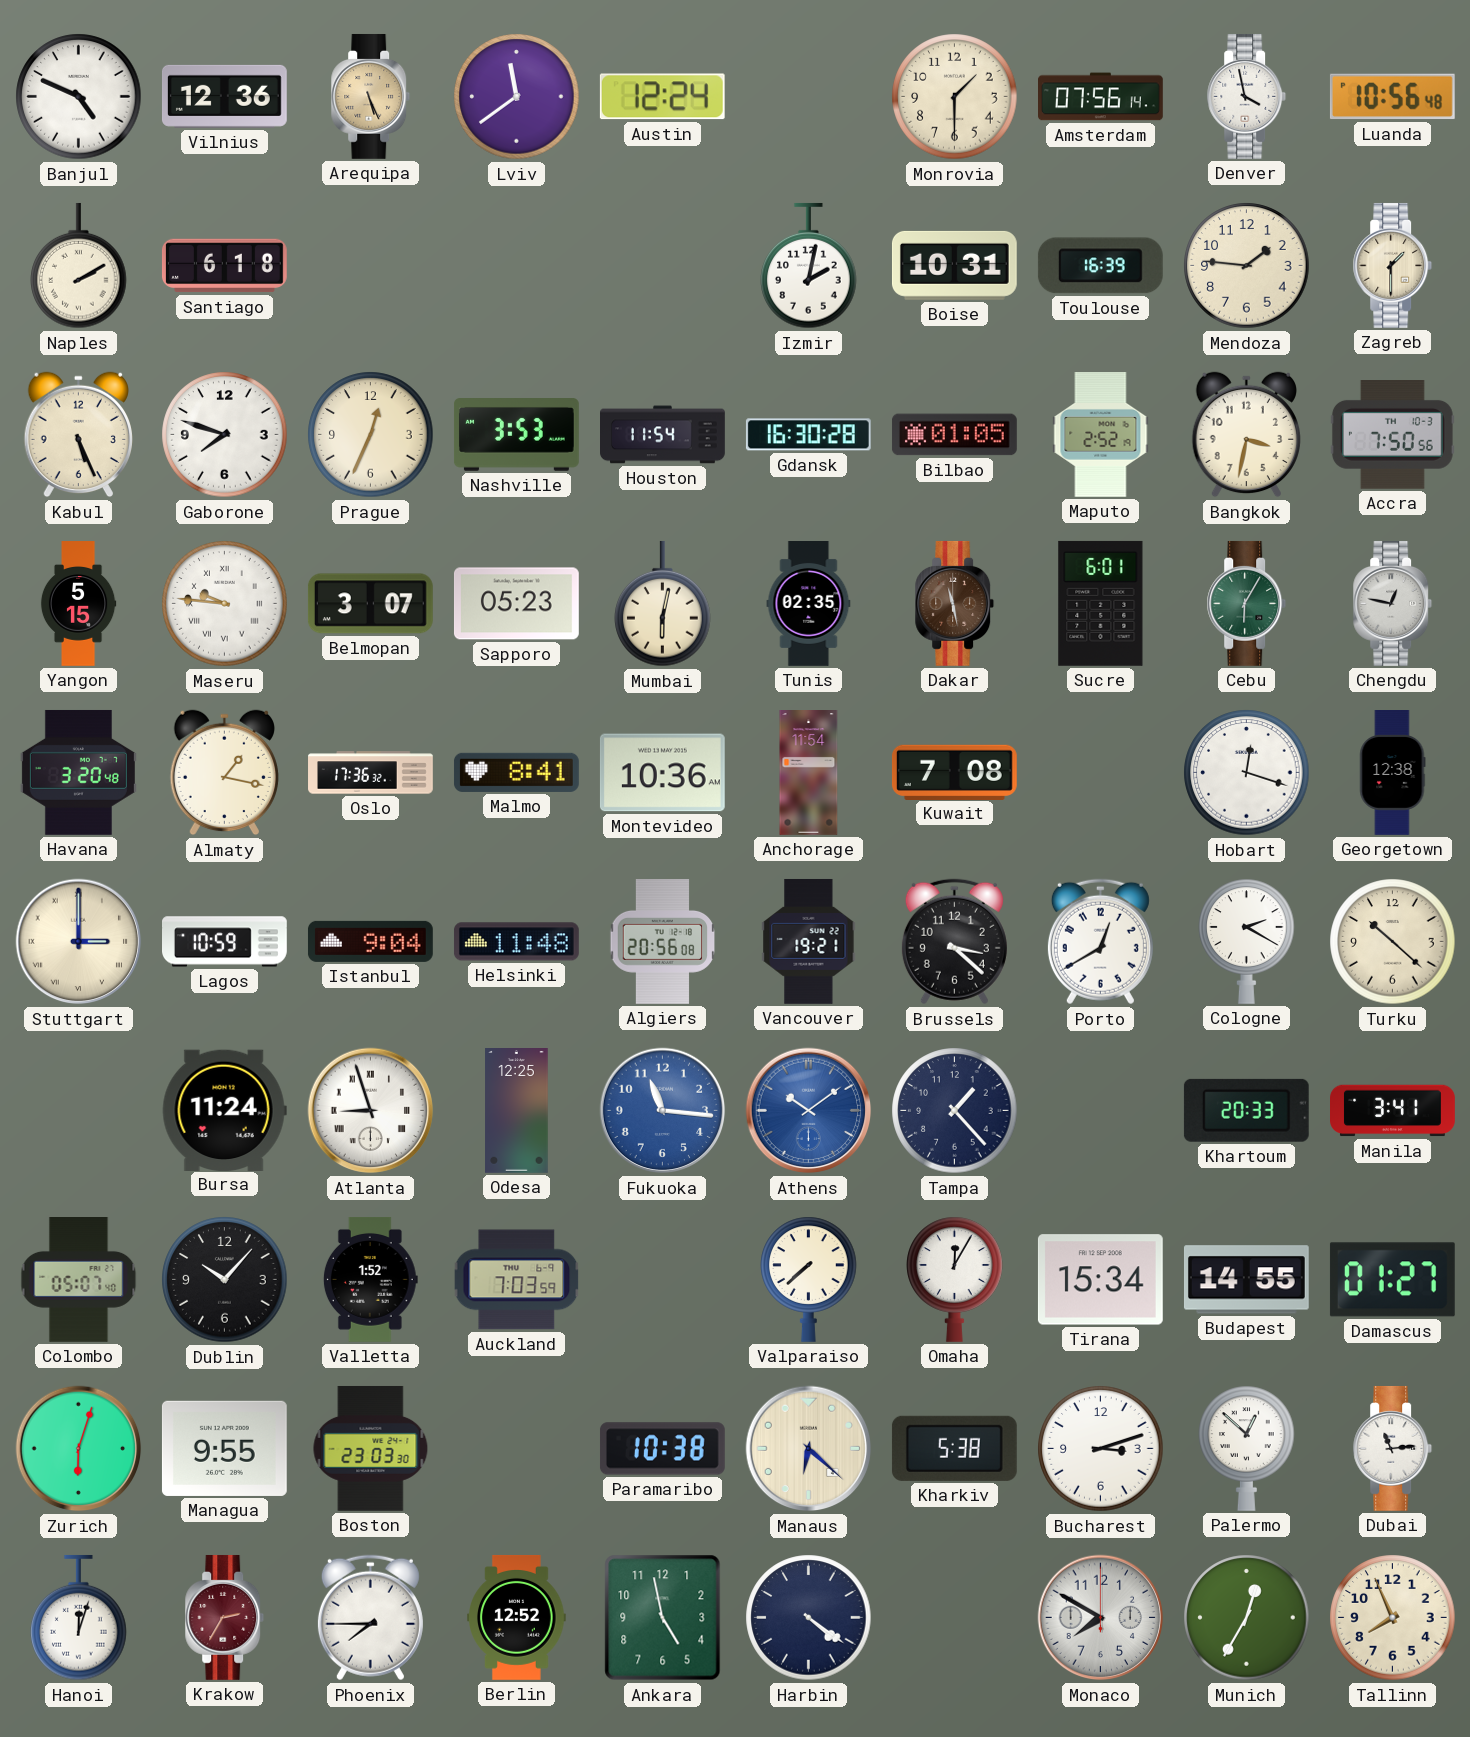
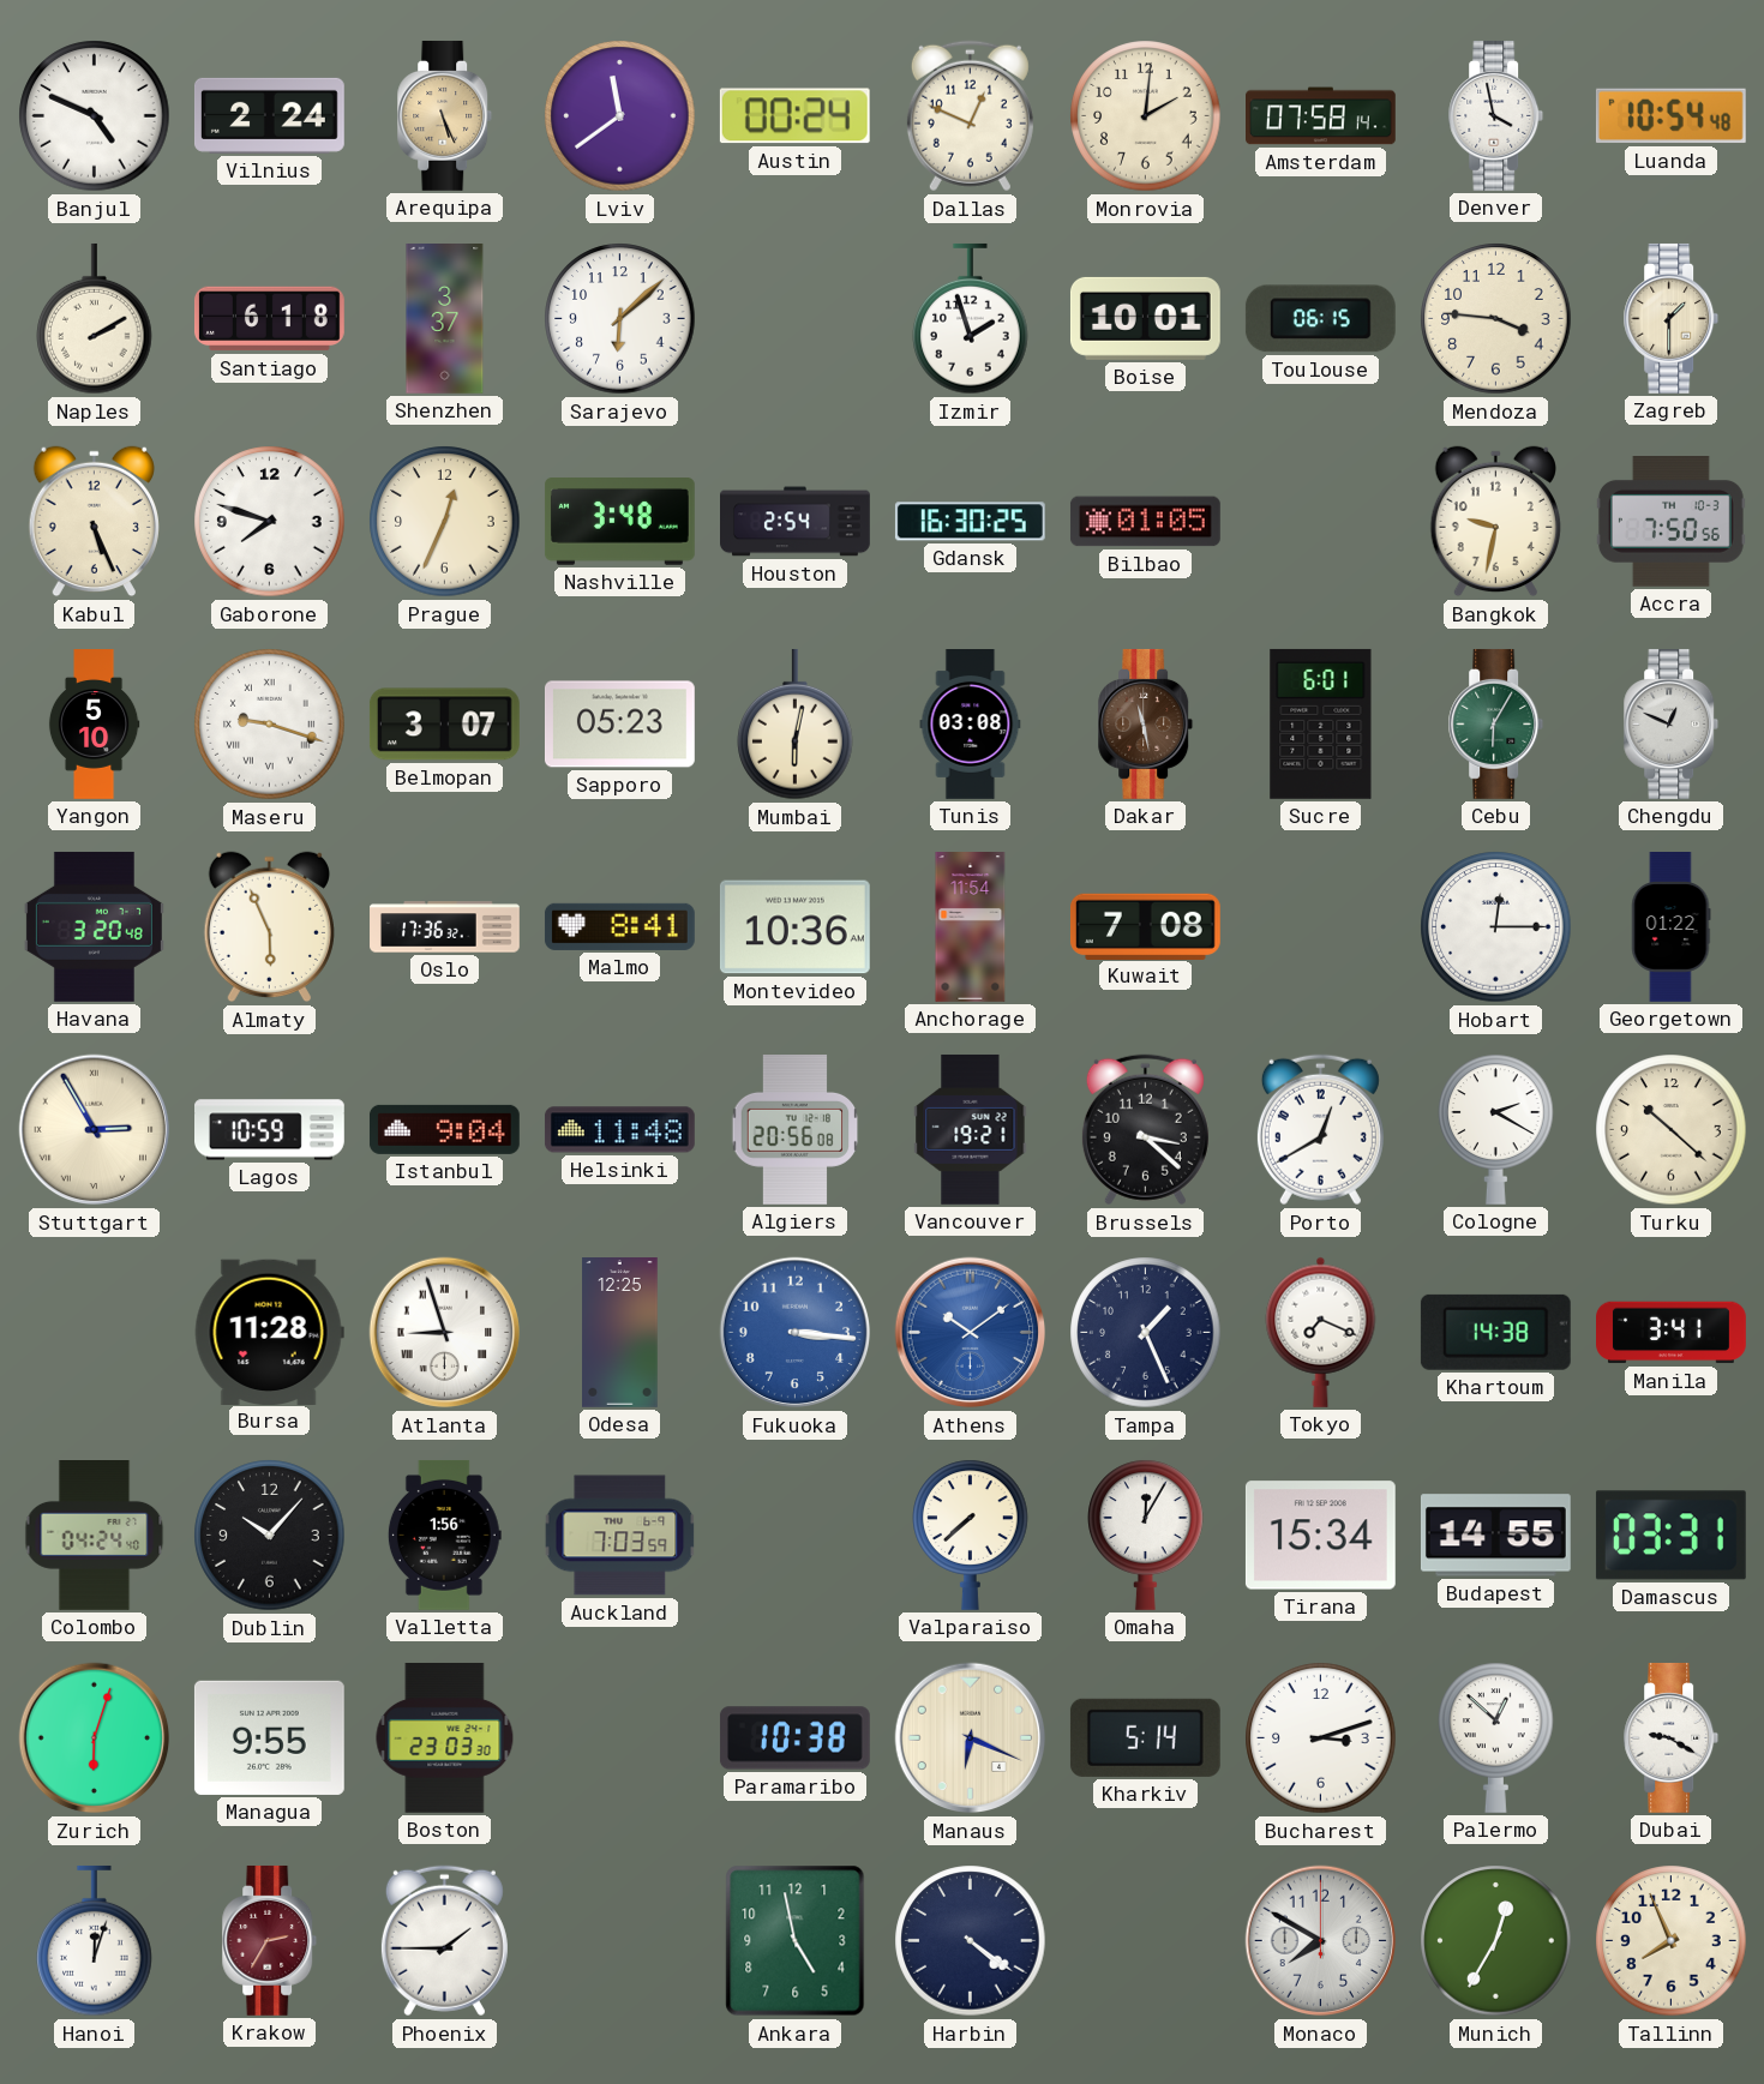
Vilnius: 12:36 -> 2:24
Austin: 12:24 -> 00:24
Dallas: none -> 12:49
Monrovia: 1:30 -> 2:01
Amsterdam: 07:56 -> 07:58
Luanda: 10:56 -> 10:54
Shenzhen: none -> 3:37
Sarajevo: none -> 6:08
Izmir: 2:02 -> 1:57
Boise: 10:31 -> 10:01
Toulouse: 16:39 -> 06:15
Mendoza: 1:46 -> 3:46
Nashville: 3:53 -> 3:48
Houston: 11:54 -> 2:54
Gdansk: 16:30:28 -> 16:30:25
Maputo: 2:52 -> none
Bangkok: 3:32 -> 9:32
Yangon: 5:15 -> 5:10
Maseru: 9:46 -> 9:18
Tunis: 02:35 -> 03:08
Chengdu: 12:47 -> 12:49
Almaty: 1:17 -> 5:56
Hobart: 12:18 -> 12:15
Georgetown: 12:38 -> 01:22
Stuttgart: 3:00 -> 2:55
Bursa: 11:24 -> 11:28
Fukuoka: 11:16 -> 3:16
Tampa: 1:23 -> 1:26
Tokyo: none -> 7:19
Khartoum: 20:33 -> 14:38
Colombo: 05:07 -> 04:24
Valletta: 1:52 -> 1:56
Damascus: 01:27 -> 03:31
Manaus: 6:22 -> 6:19
Kharkiv: 5:38 -> 5:14
Dubai: 11:14 -> 9:20
Phoenix: 7:45 -> 1:45
Berlin: 12:52 -> none
